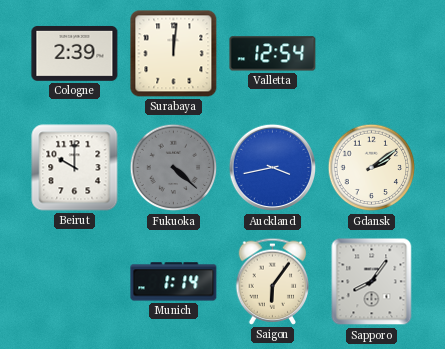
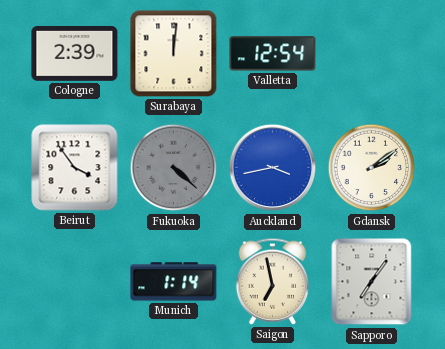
Beirut: 10:00 -> 3:54
Saigon: 6:06 -> 6:58
Sapporo: 8:06 -> 7:06
